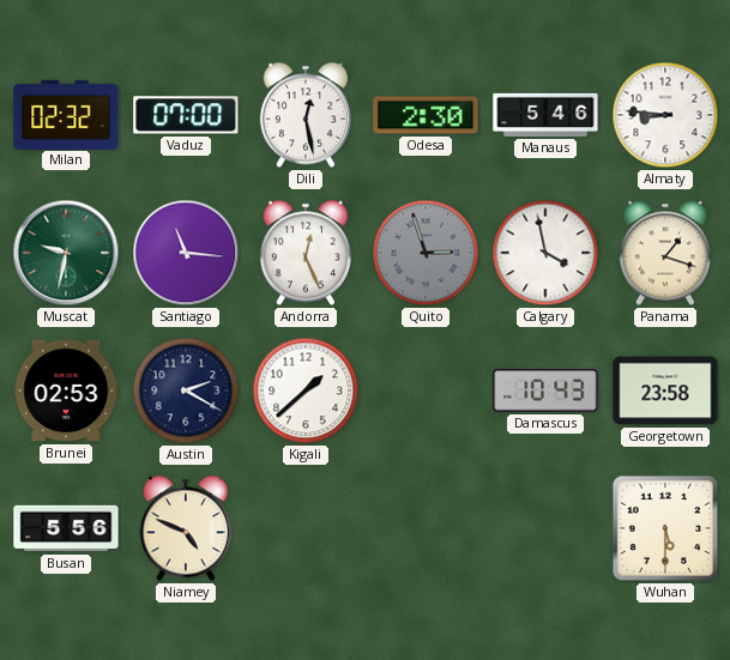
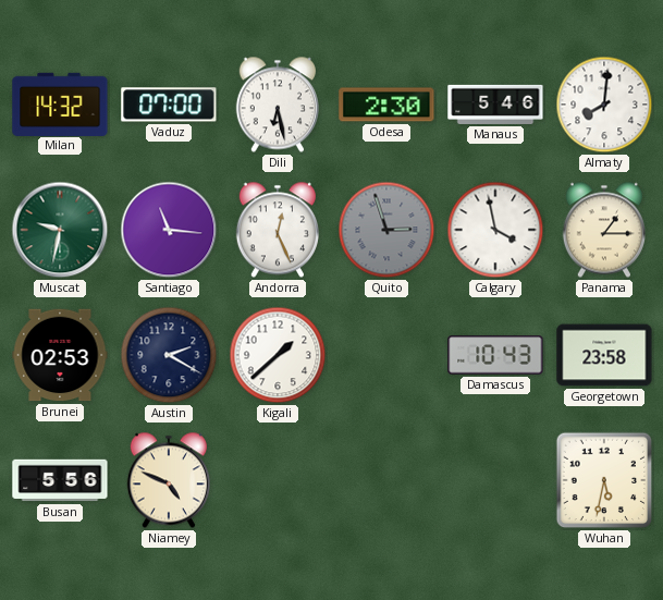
Milan: 02:32 -> 14:32
Dili: 12:28 -> 6:28
Almaty: 8:46 -> 8:01
Panama: 1:18 -> 1:15
Wuhan: 5:30 -> 5:32
